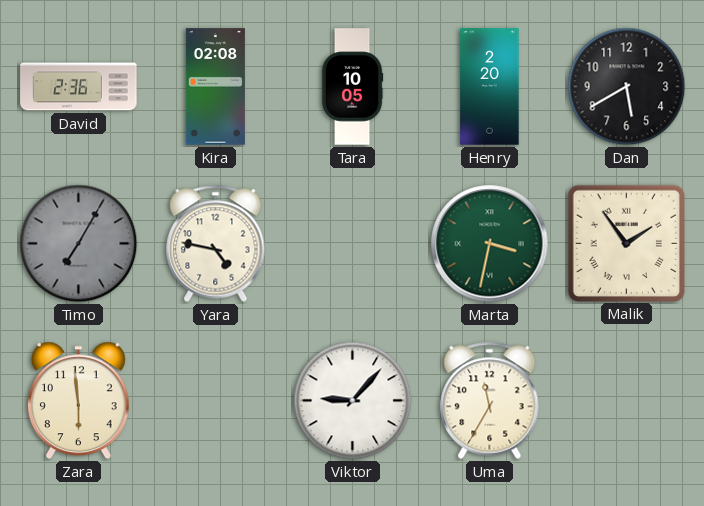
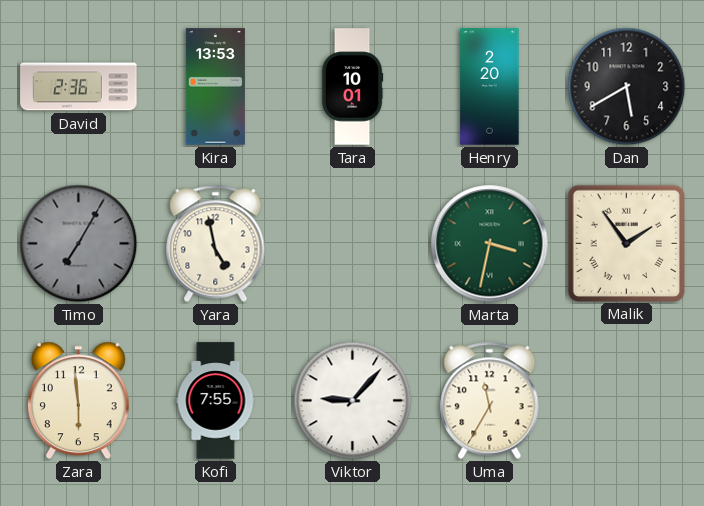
Kira: 02:08 -> 13:53
Tara: 10:05 -> 10:01
Yara: 4:47 -> 4:58
Kofi: none -> 7:55
